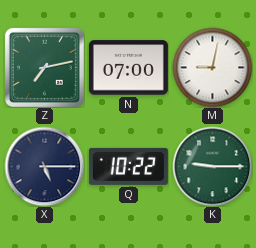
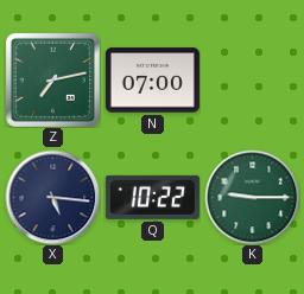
M: 9:02 -> none
X: 5:15 -> 5:16
